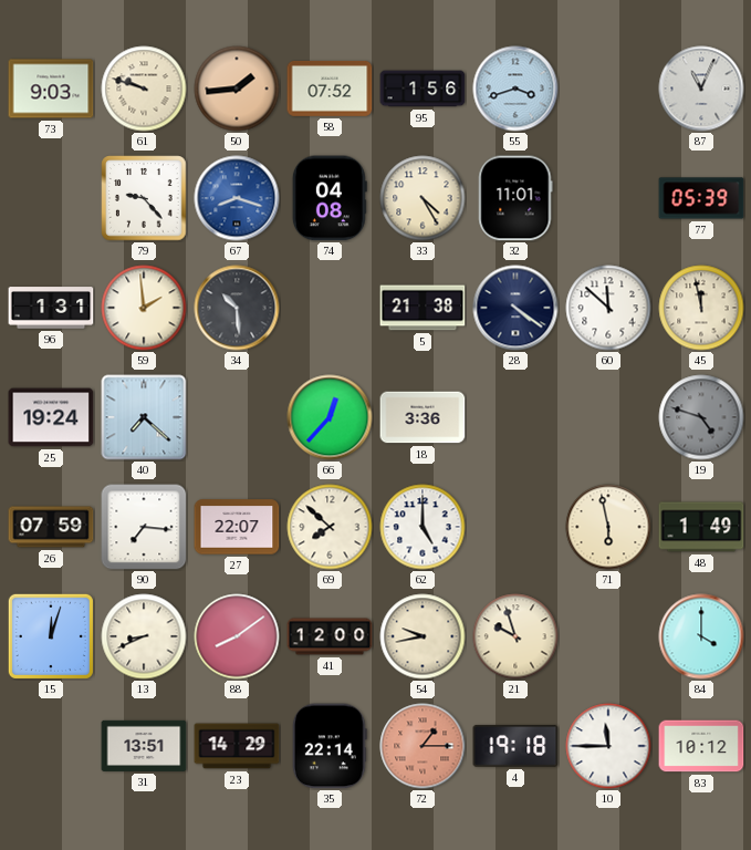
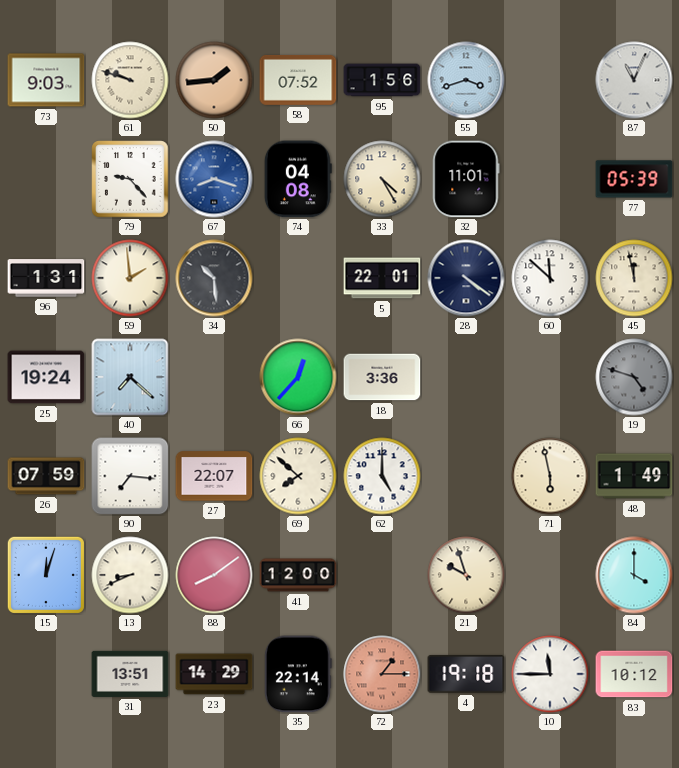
5: 21:38 -> 22:01
54: 9:43 -> none
